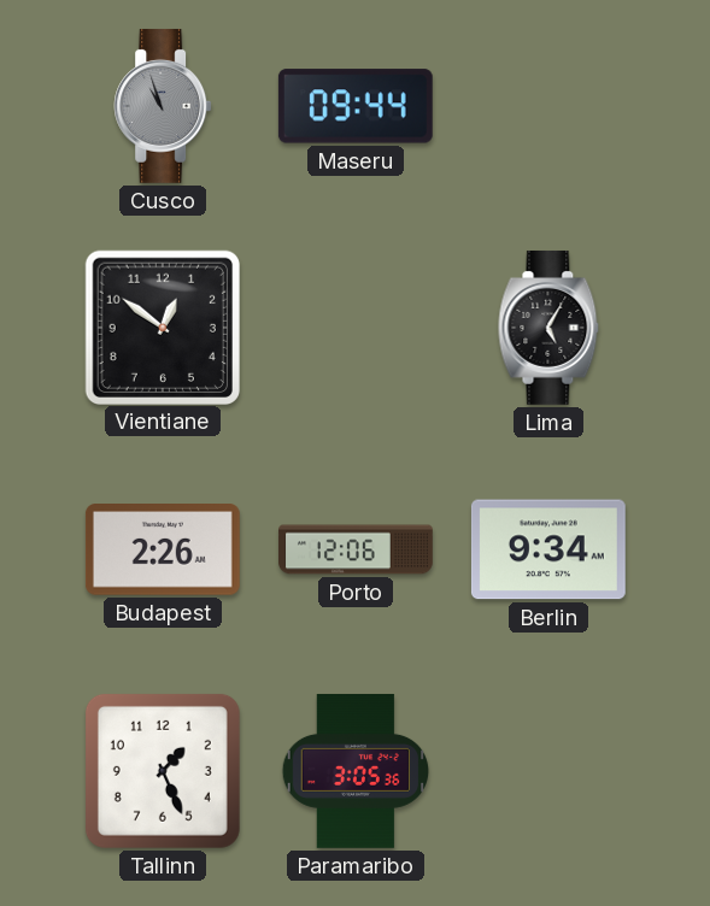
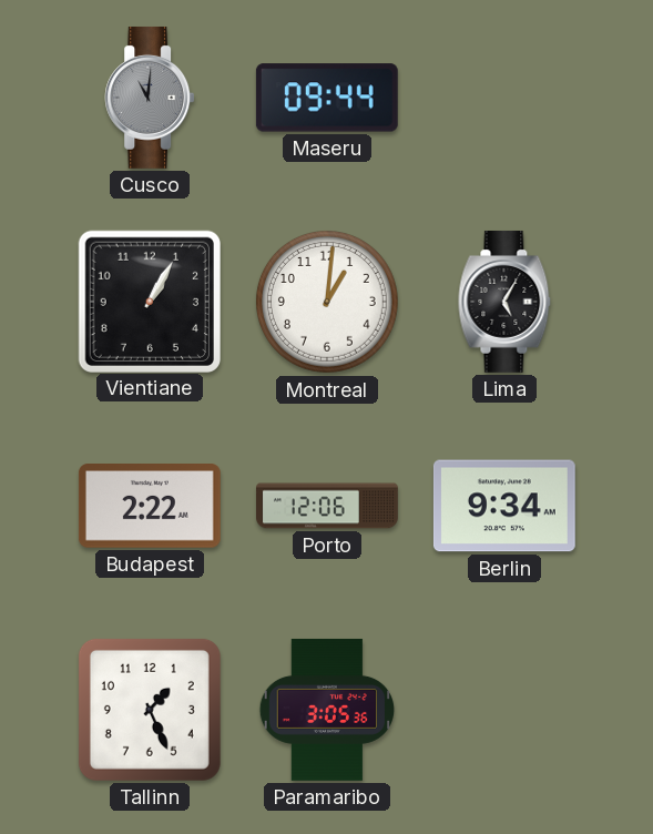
Cusco: 10:57 -> 11:01
Vientiane: 12:51 -> 1:05
Montreal: none -> 1:01
Budapest: 2:26 -> 2:22
